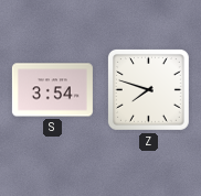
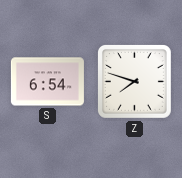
S: 3:54 -> 6:54
